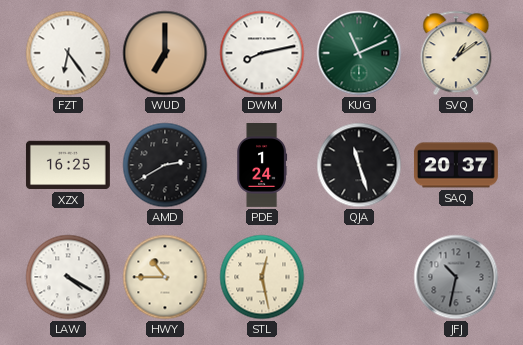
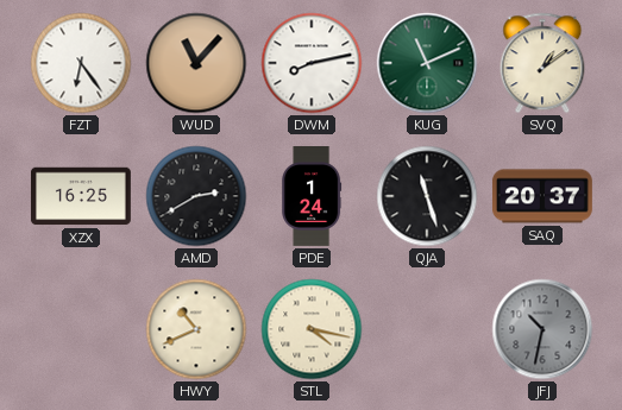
WUD: 7:00 -> 11:07
LAW: 4:20 -> none
HWY: 10:45 -> 10:41
STL: 12:28 -> 4:17
